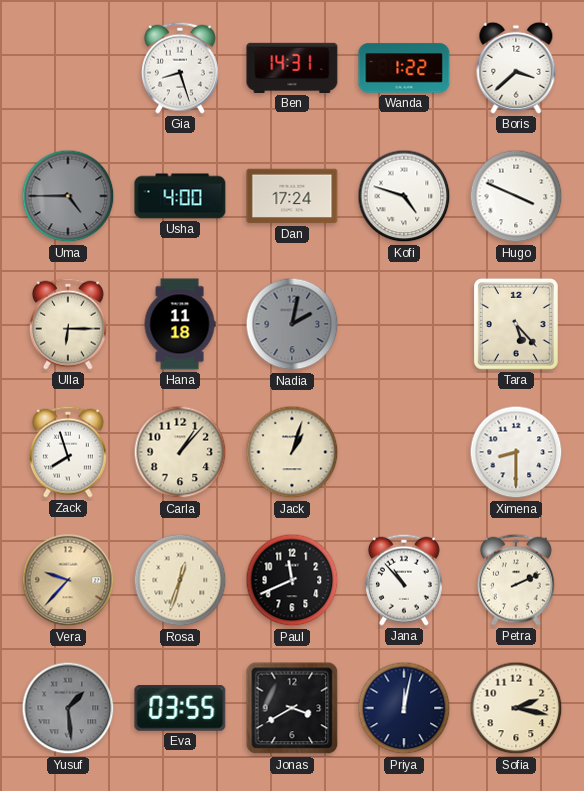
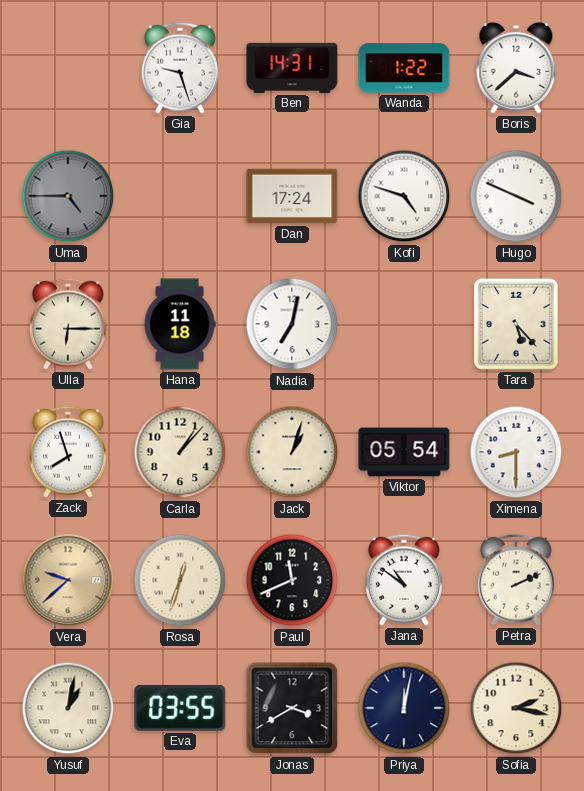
Gia: 8:27 -> 9:27
Usha: 4:00 -> none
Nadia: 2:02 -> 7:02
Nadia dial: grey -> white
Viktor: none -> 05:54
Vera: 9:37 -> 9:38
Jana: 10:53 -> 10:51
Yusuf: 1:29 -> 1:02
Yusuf dial: grey -> cream
